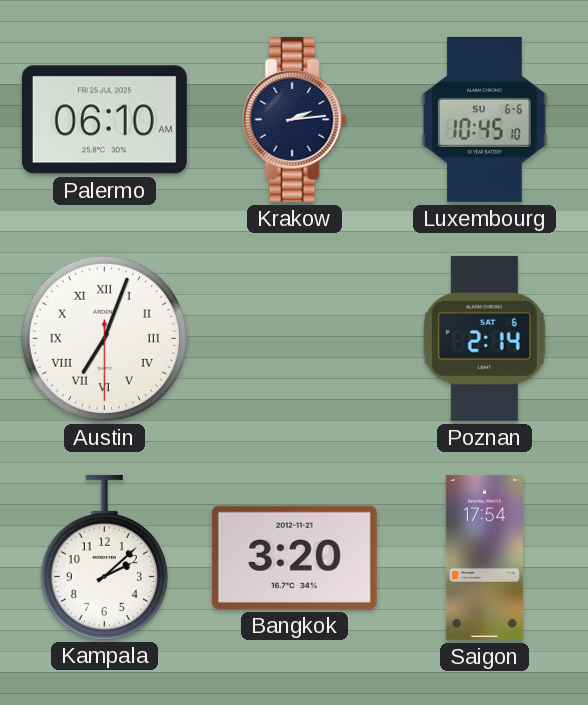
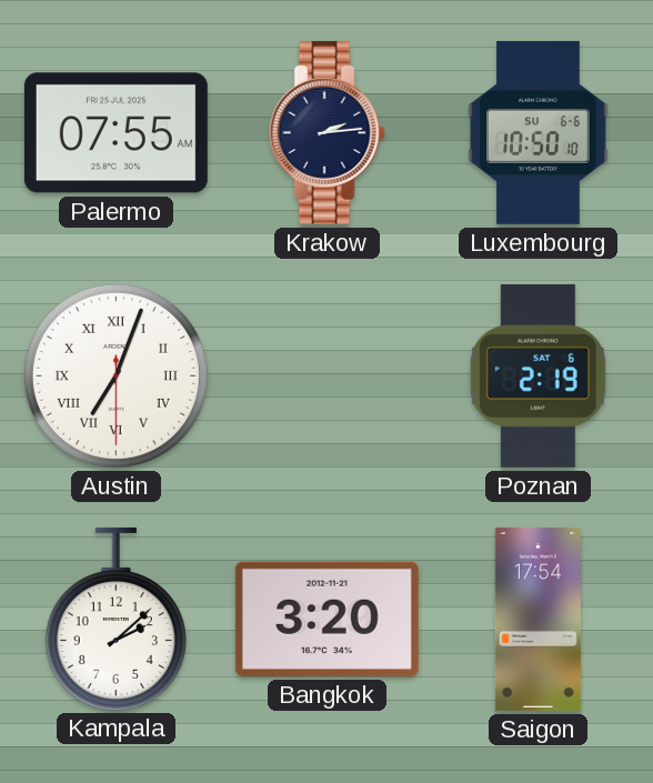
Palermo: 06:10 -> 07:55
Luxembourg: 10:45 -> 10:50
Poznan: 2:14 -> 2:19
